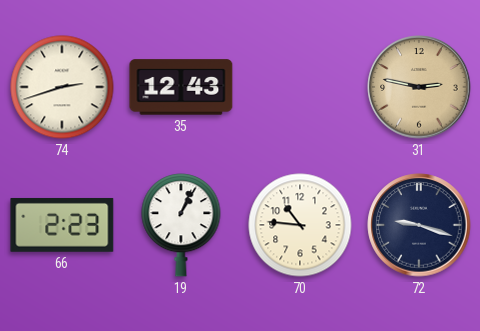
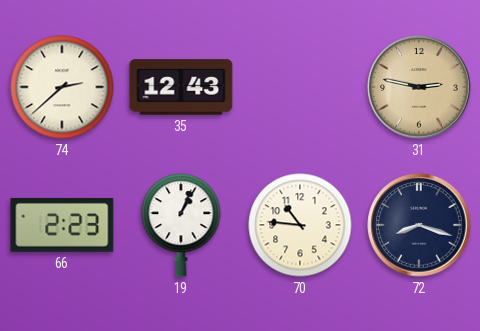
74: 2:42 -> 2:38
72: 9:18 -> 8:18
